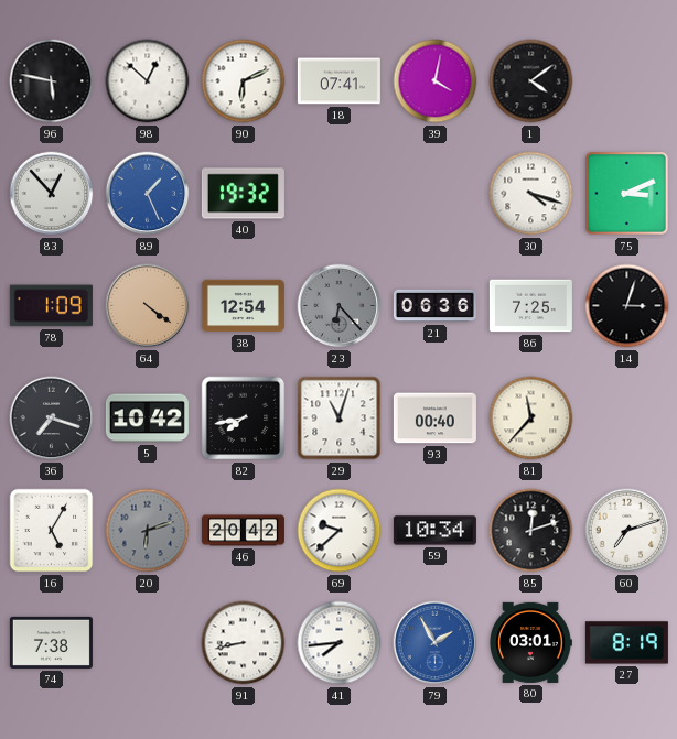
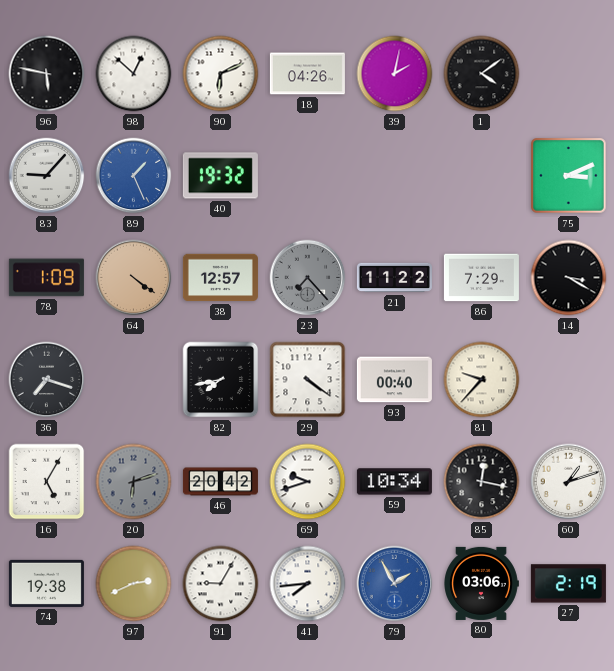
18: 07:41 -> 04:26
39: 4:02 -> 2:02
83: 12:53 -> 9:07
30: 4:18 -> none
38: 12:54 -> 12:57
23: 6:23 -> 7:23
21: 06:36 -> 11:22
86: 7:25 -> 7:29
14: 3:03 -> 3:20
5: 10:42 -> none
29: 11:03 -> 4:21
81: 11:37 -> 9:37
69: 9:38 -> 9:42
85: 12:12 -> 12:17
60: 7:12 -> 1:12
74: 7:38 -> 19:38
97: none -> 2:41
91: 8:43 -> 9:05
80: 03:01 -> 03:06
27: 8:19 -> 2:19
